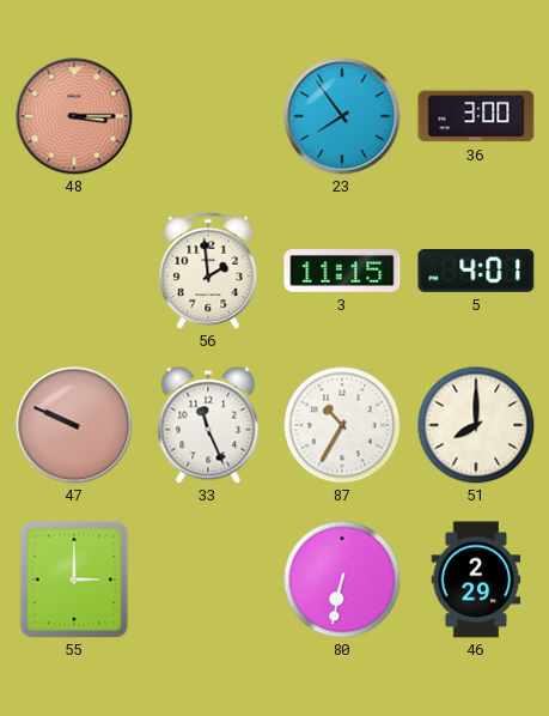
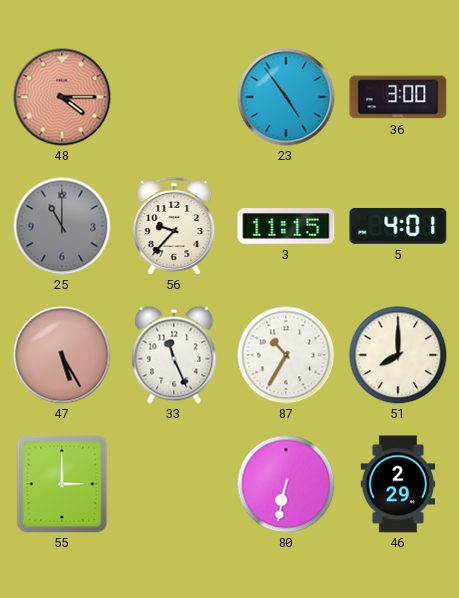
48: 3:15 -> 4:15
23: 7:54 -> 4:54
25: none -> 11:00
56: 1:59 -> 9:37
47: 9:49 -> 5:25
